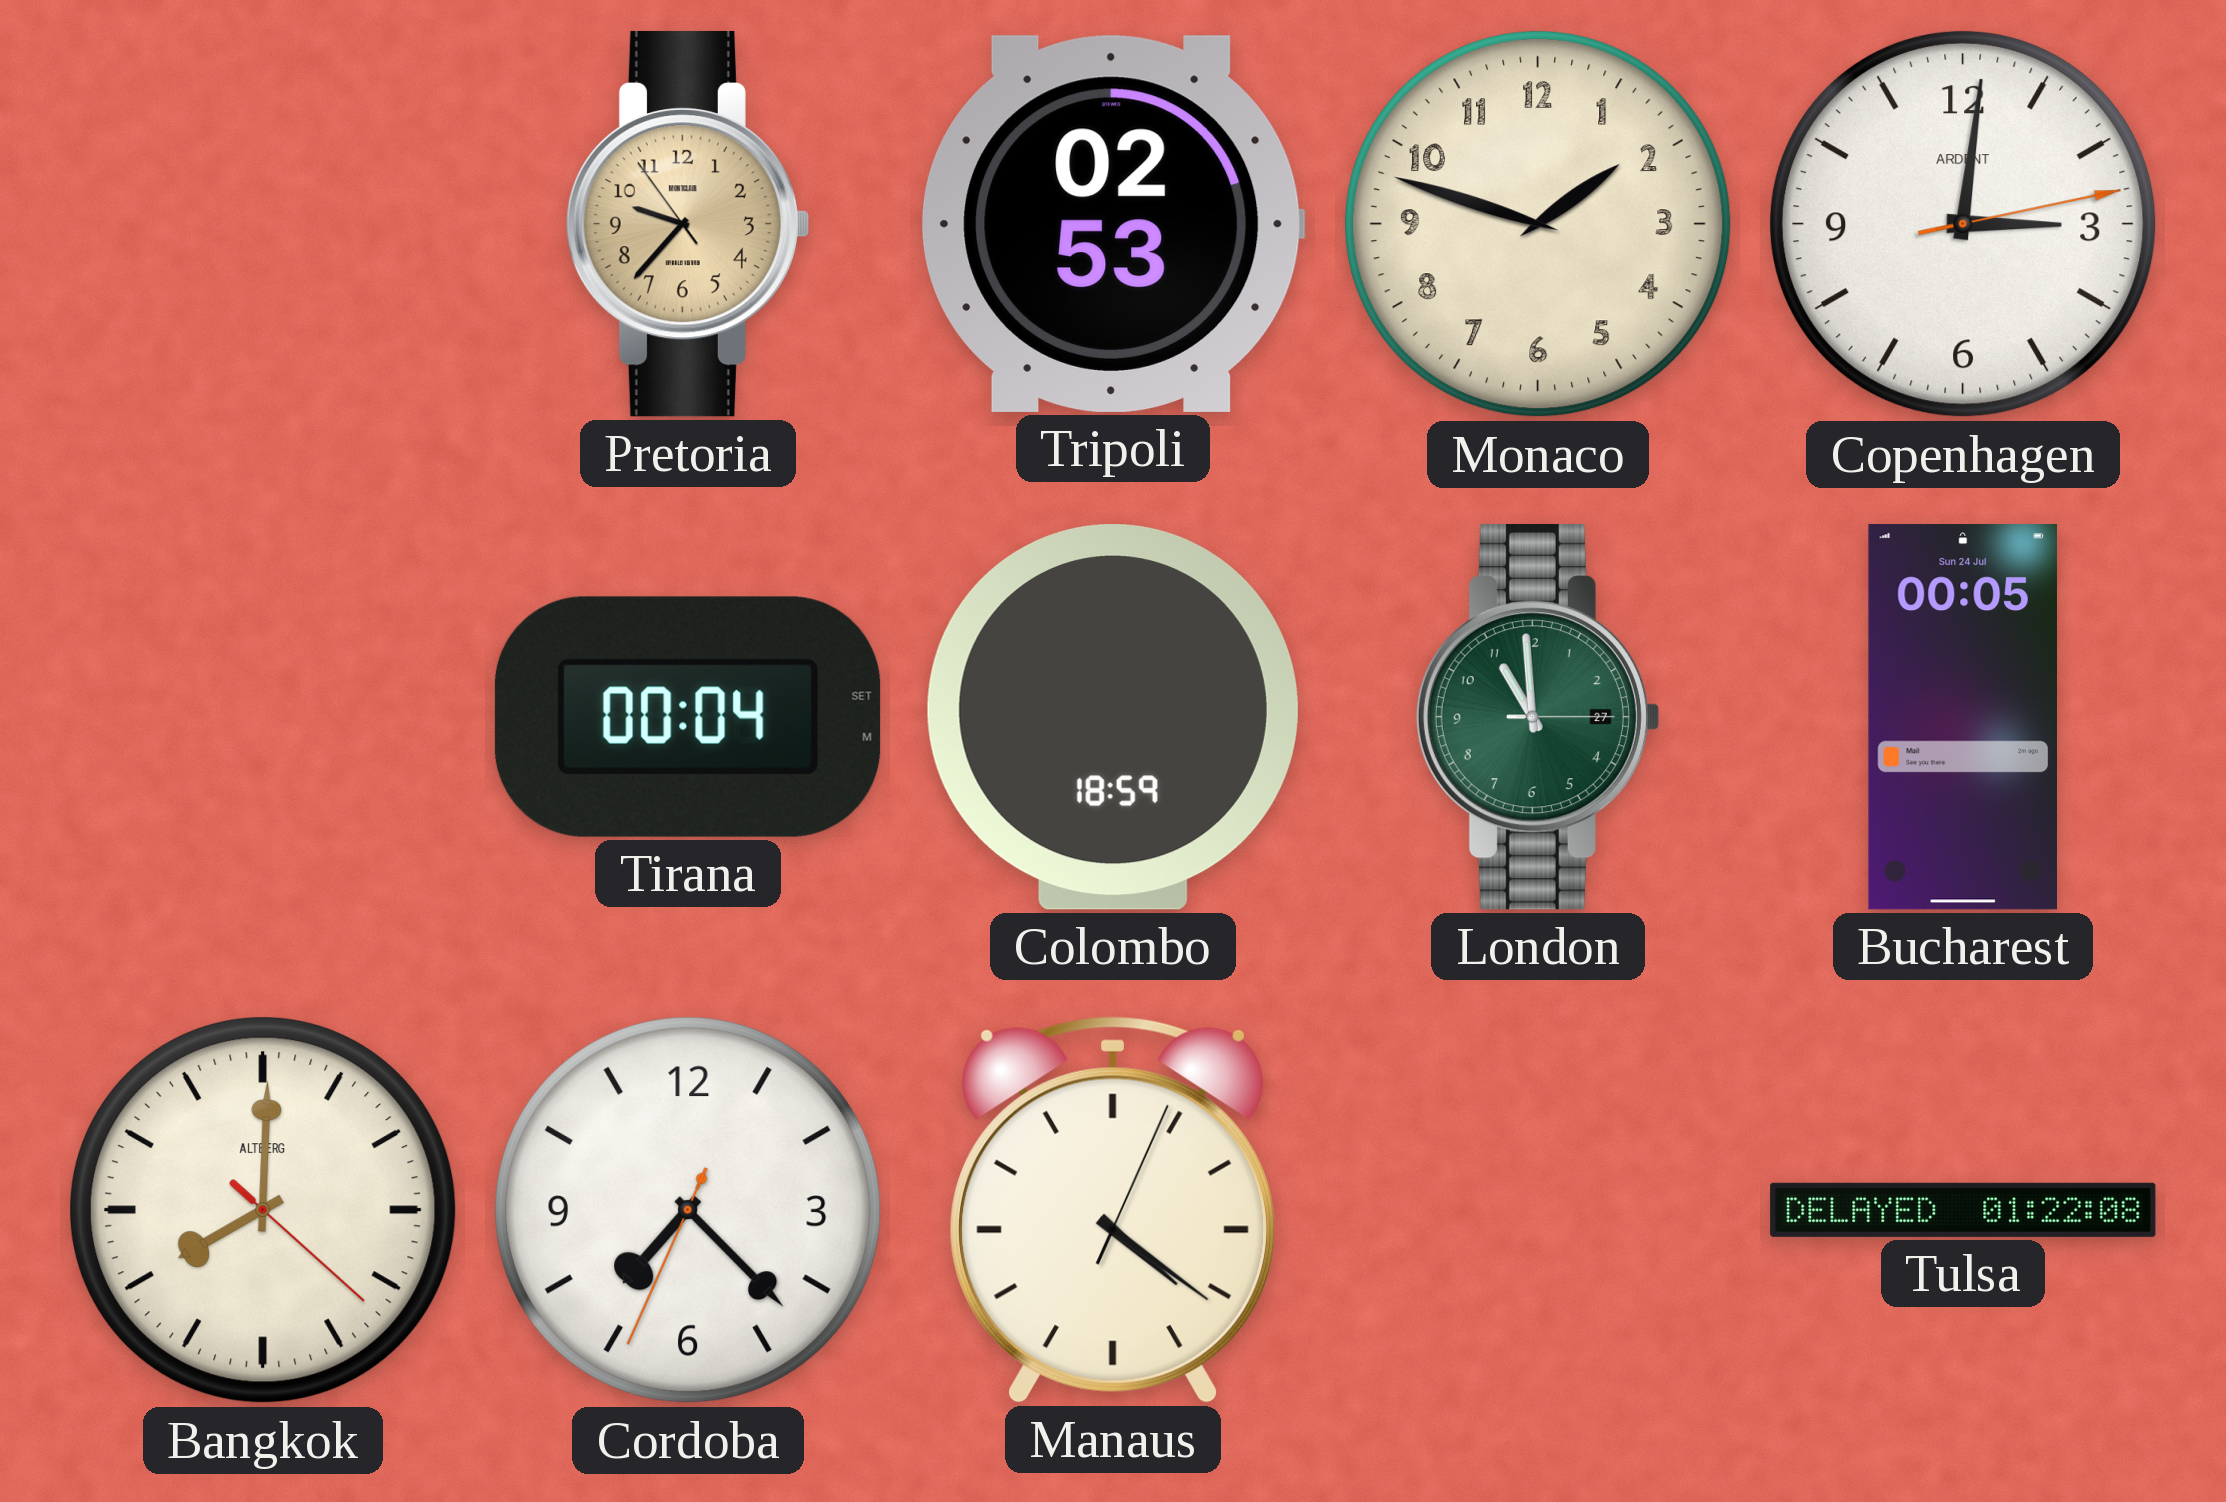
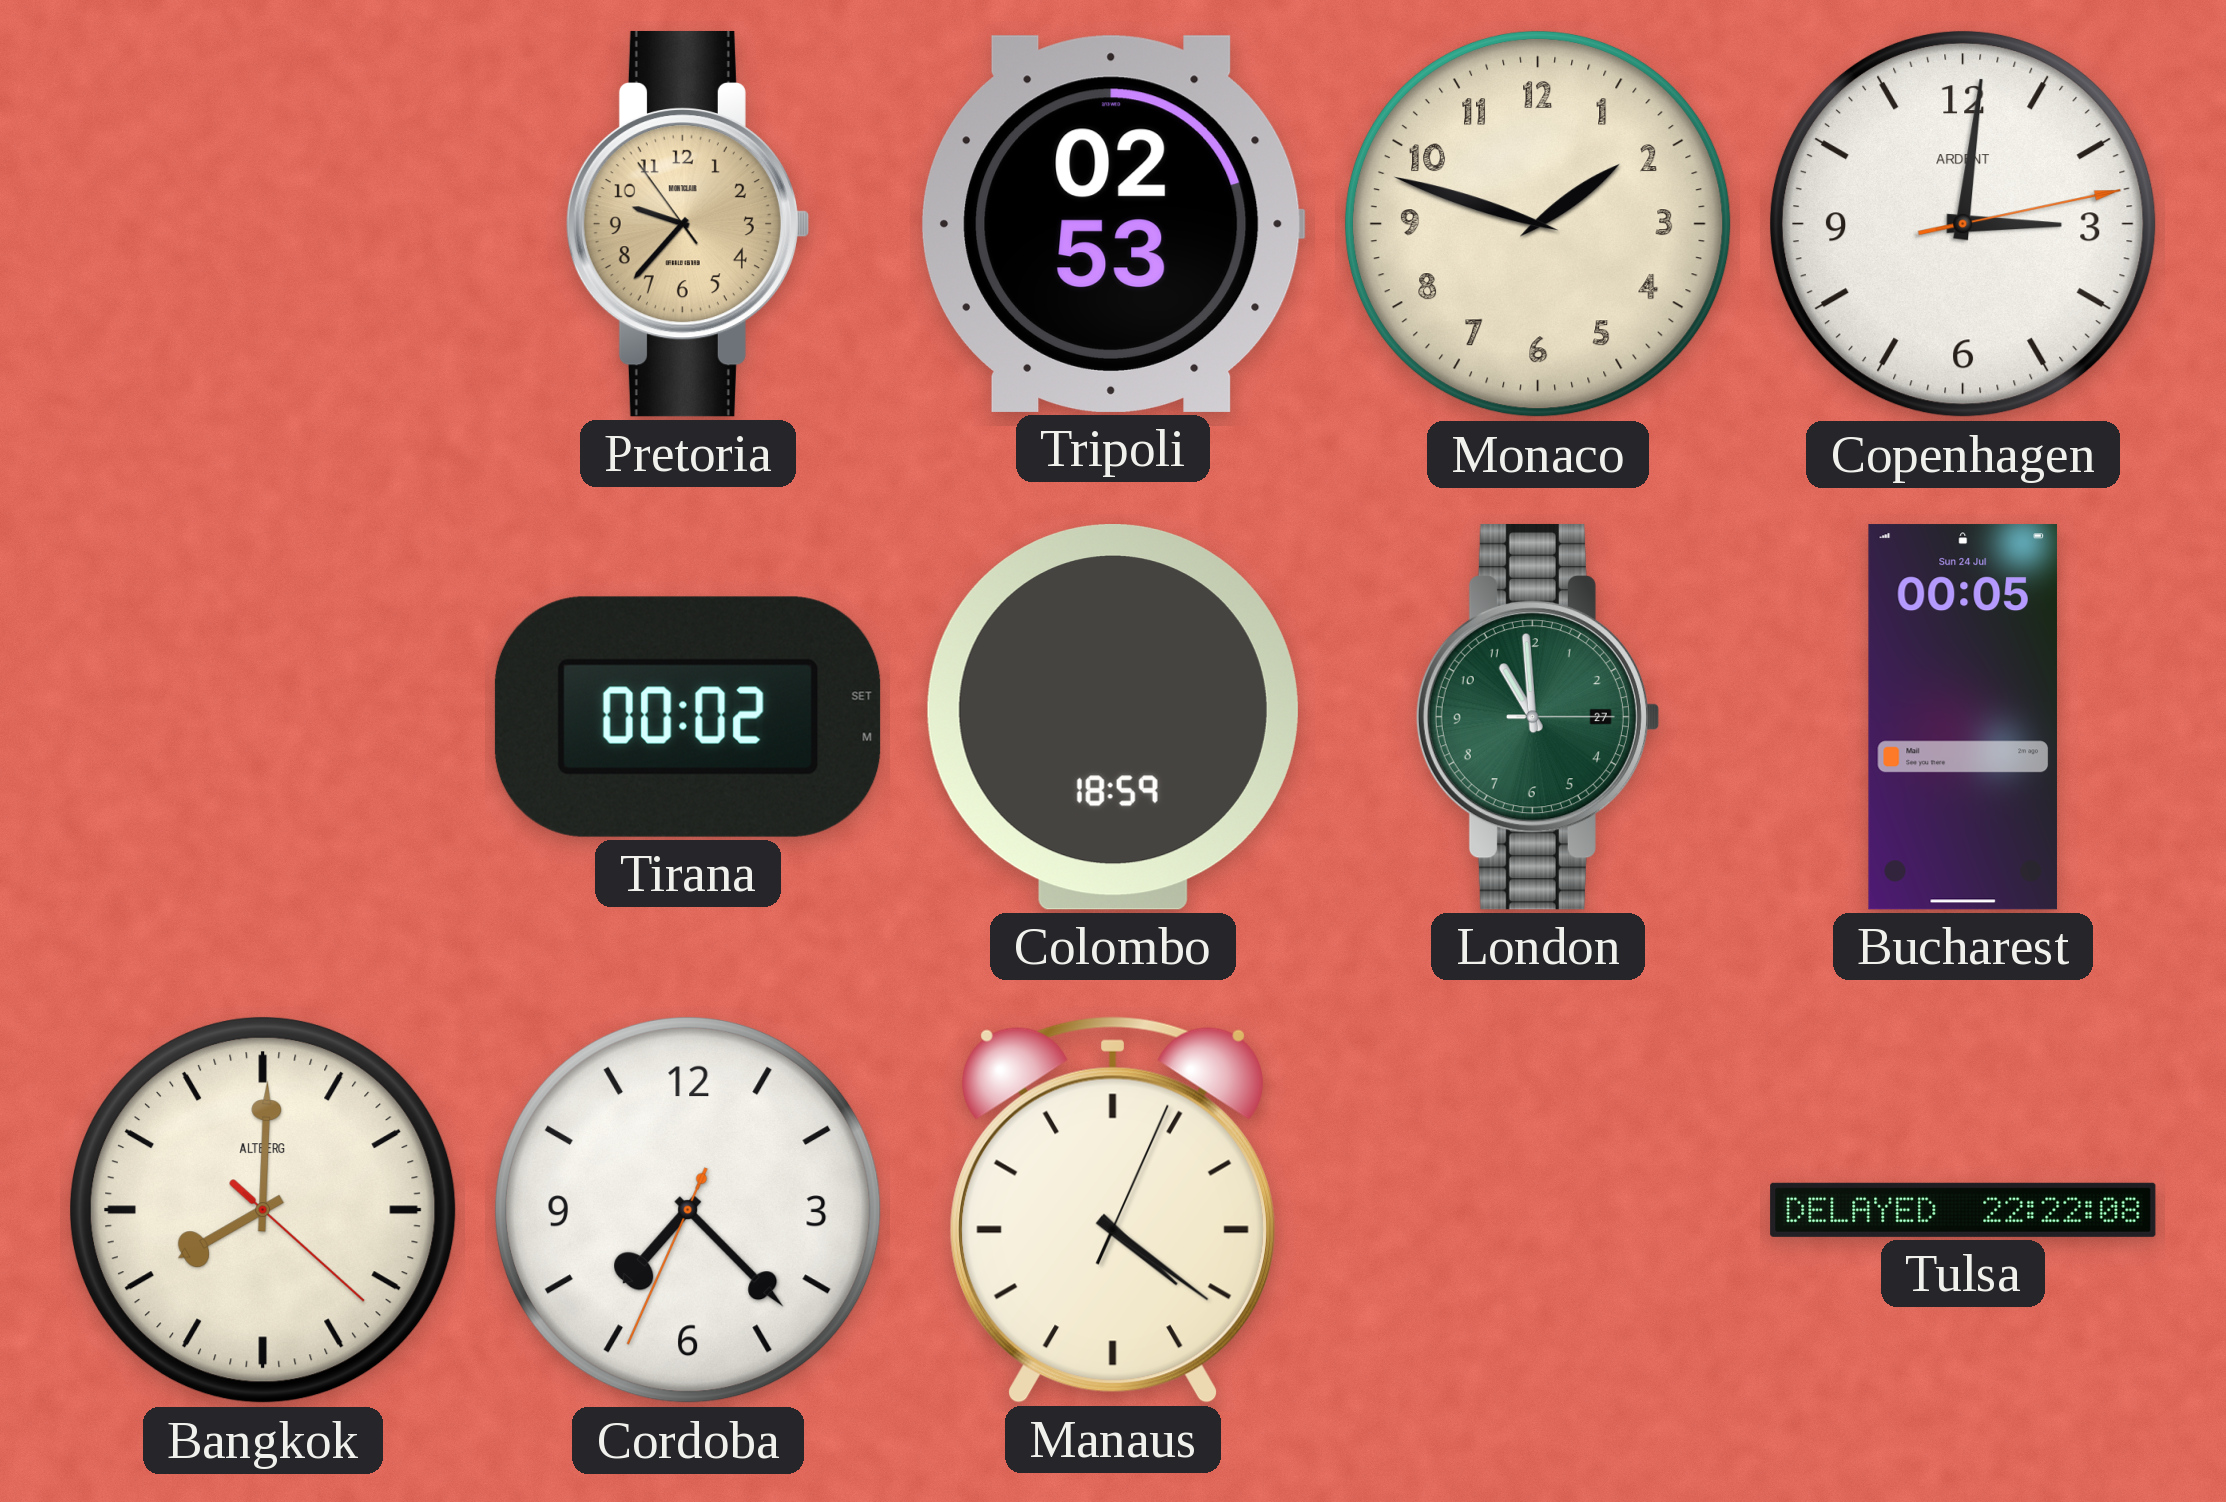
Tirana: 00:04 -> 00:02
Tulsa: 01:22 -> 22:22
